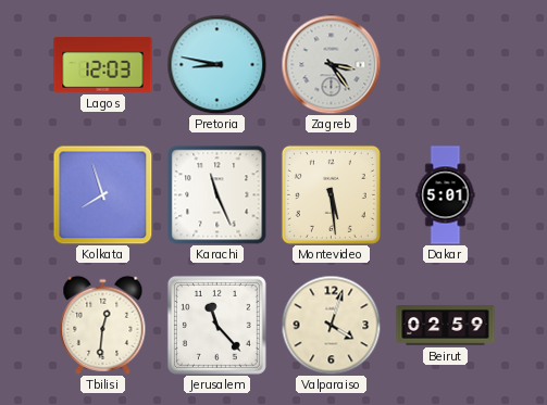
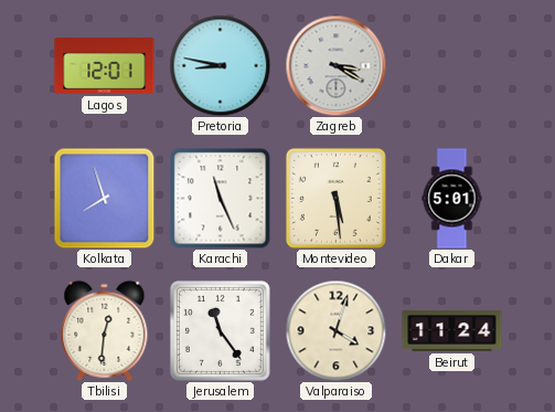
Lagos: 12:03 -> 12:01
Zagreb: 3:24 -> 3:20
Jerusalem: 11:23 -> 11:24
Beirut: 02:59 -> 11:24
